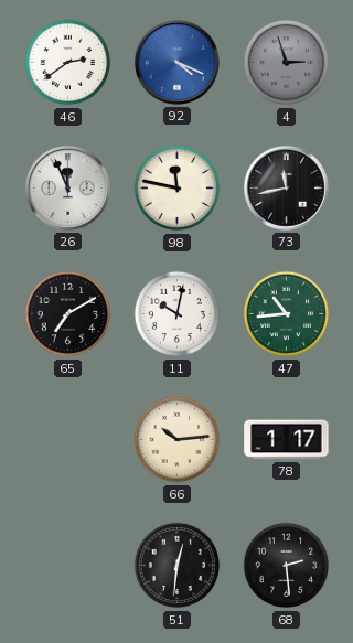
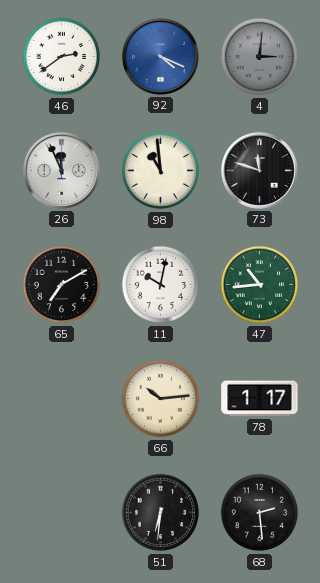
4: 2:57 -> 3:01
98: 11:47 -> 10:59
73: 11:43 -> 11:48
51: 12:31 -> 6:31
